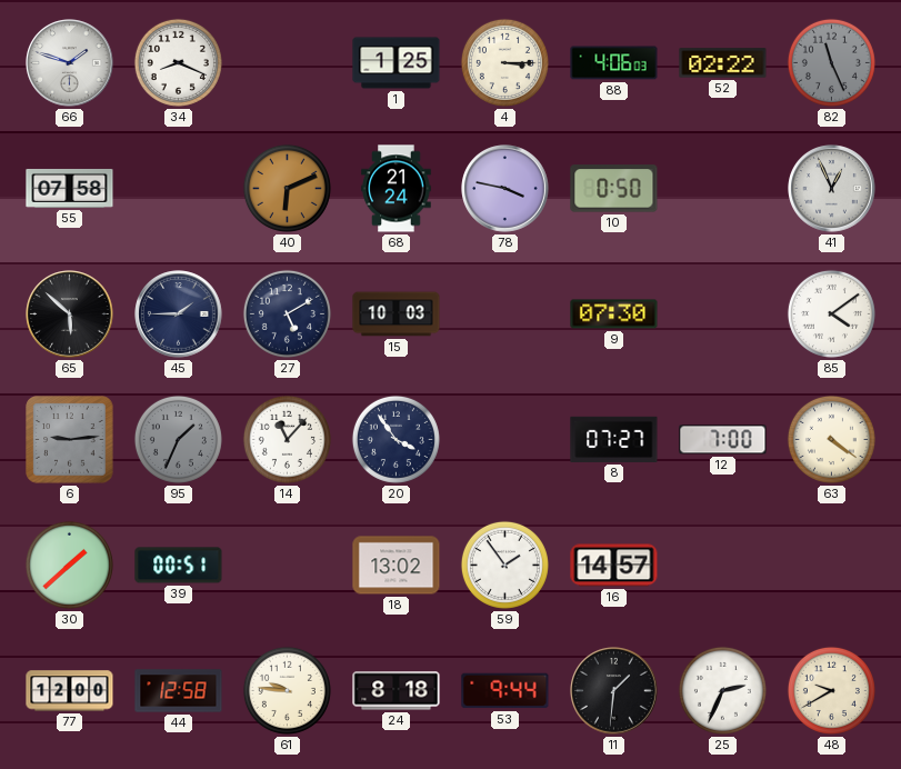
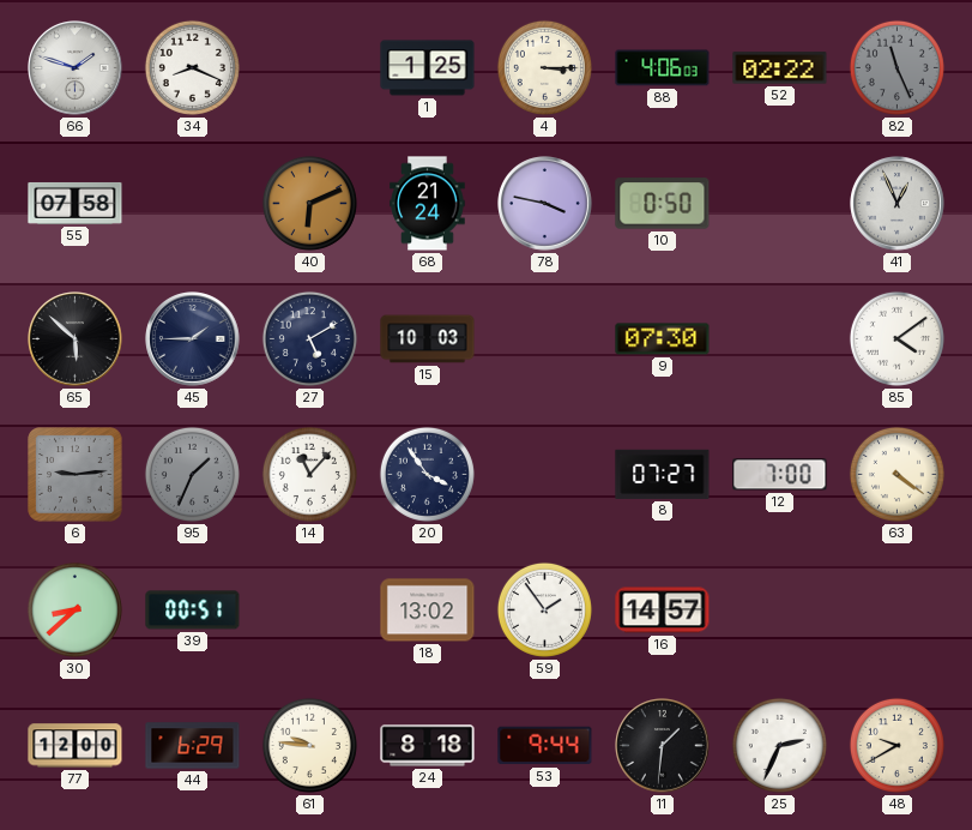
30: 1:38 -> 8:38
44: 12:58 -> 6:29
